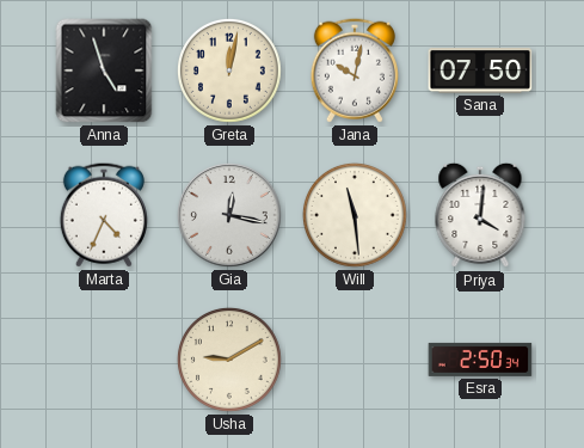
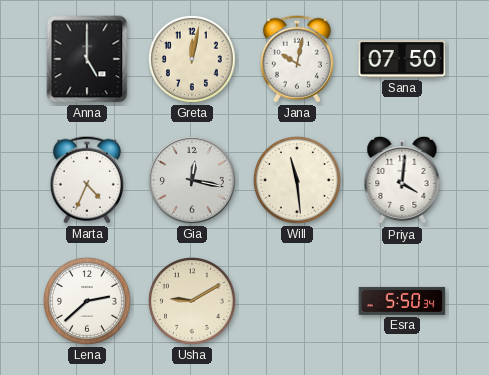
Anna: 4:57 -> 5:00
Lena: none -> 2:38
Esra: 2:50 -> 5:50
